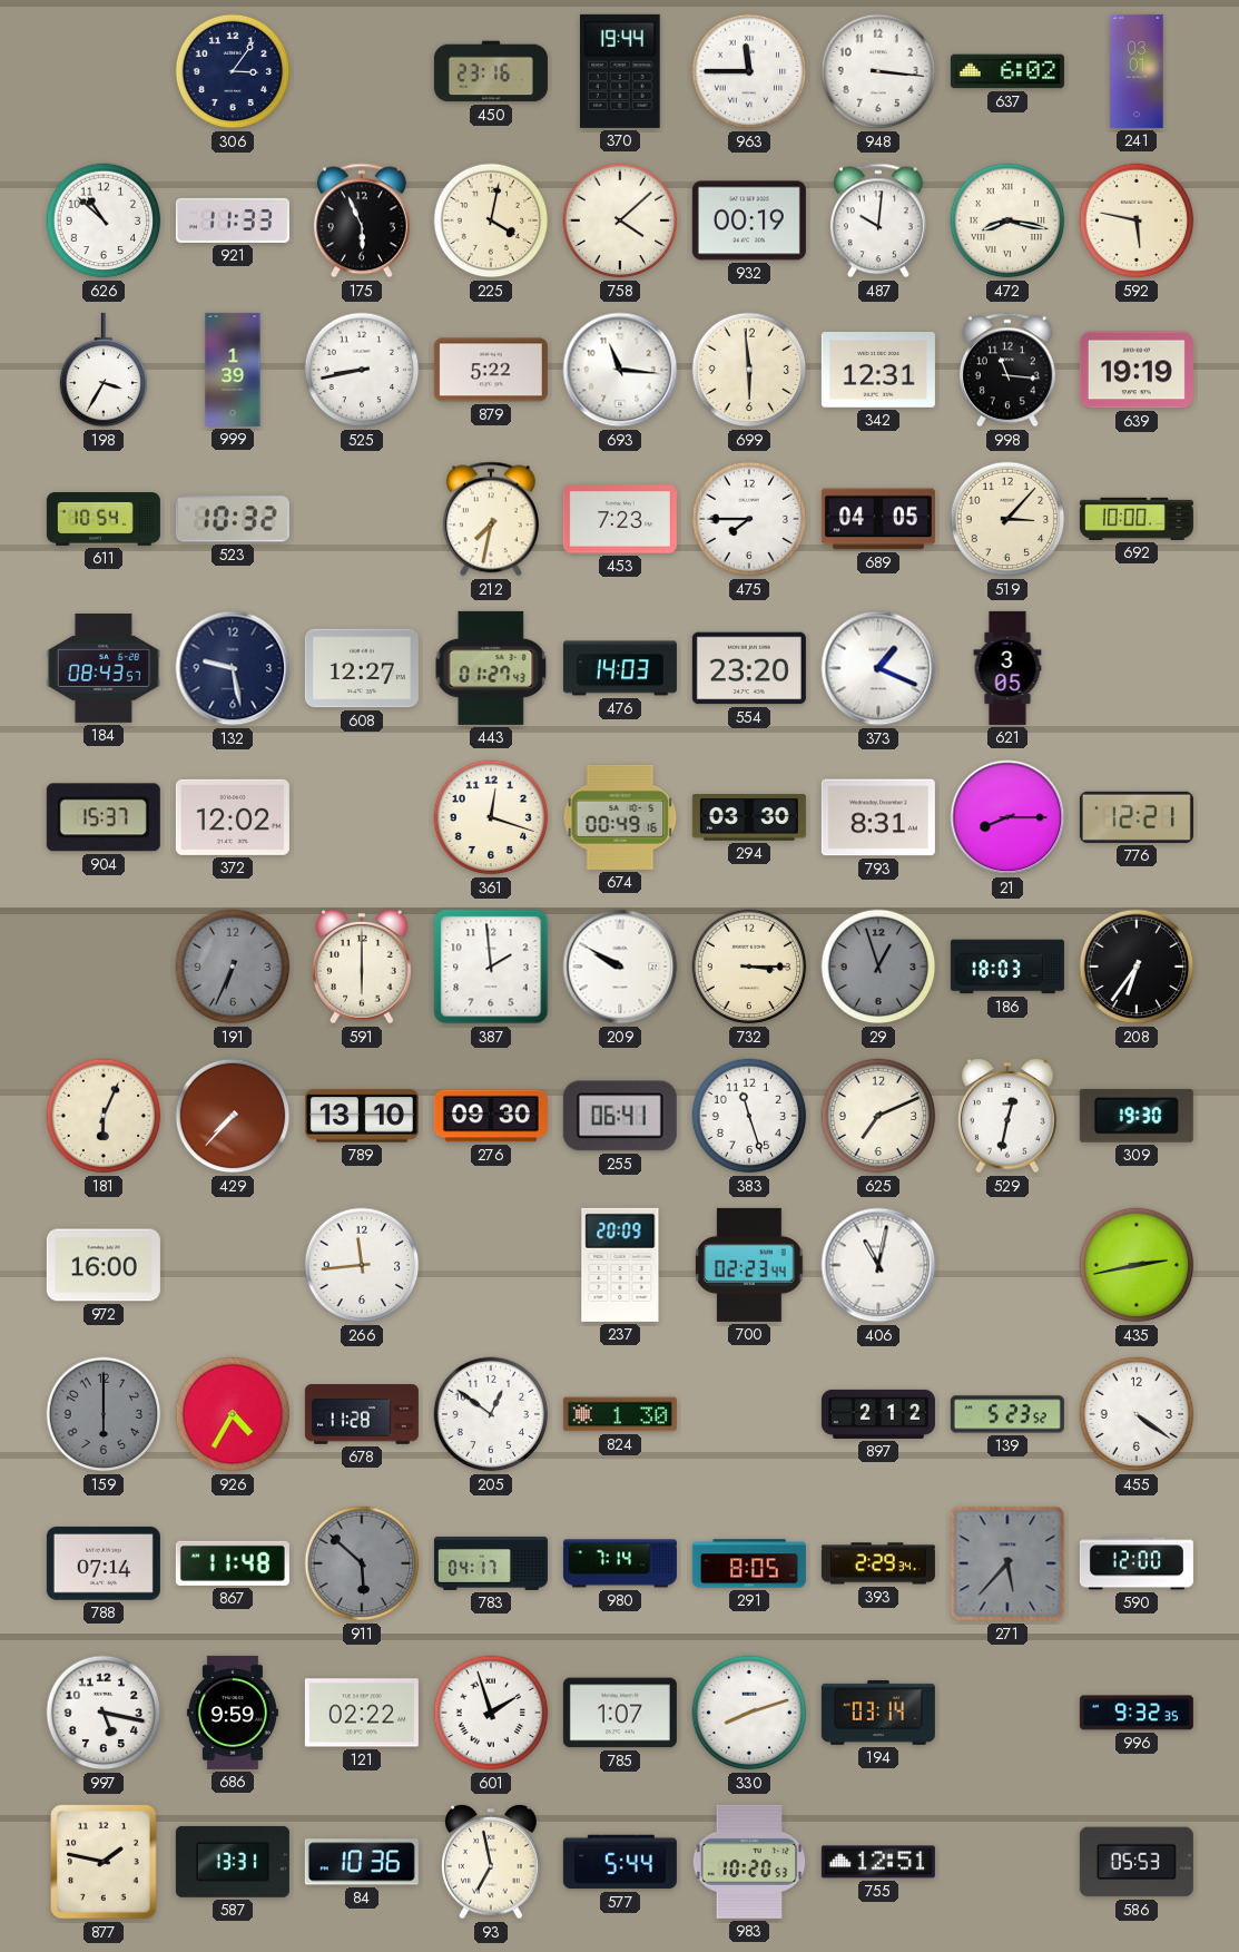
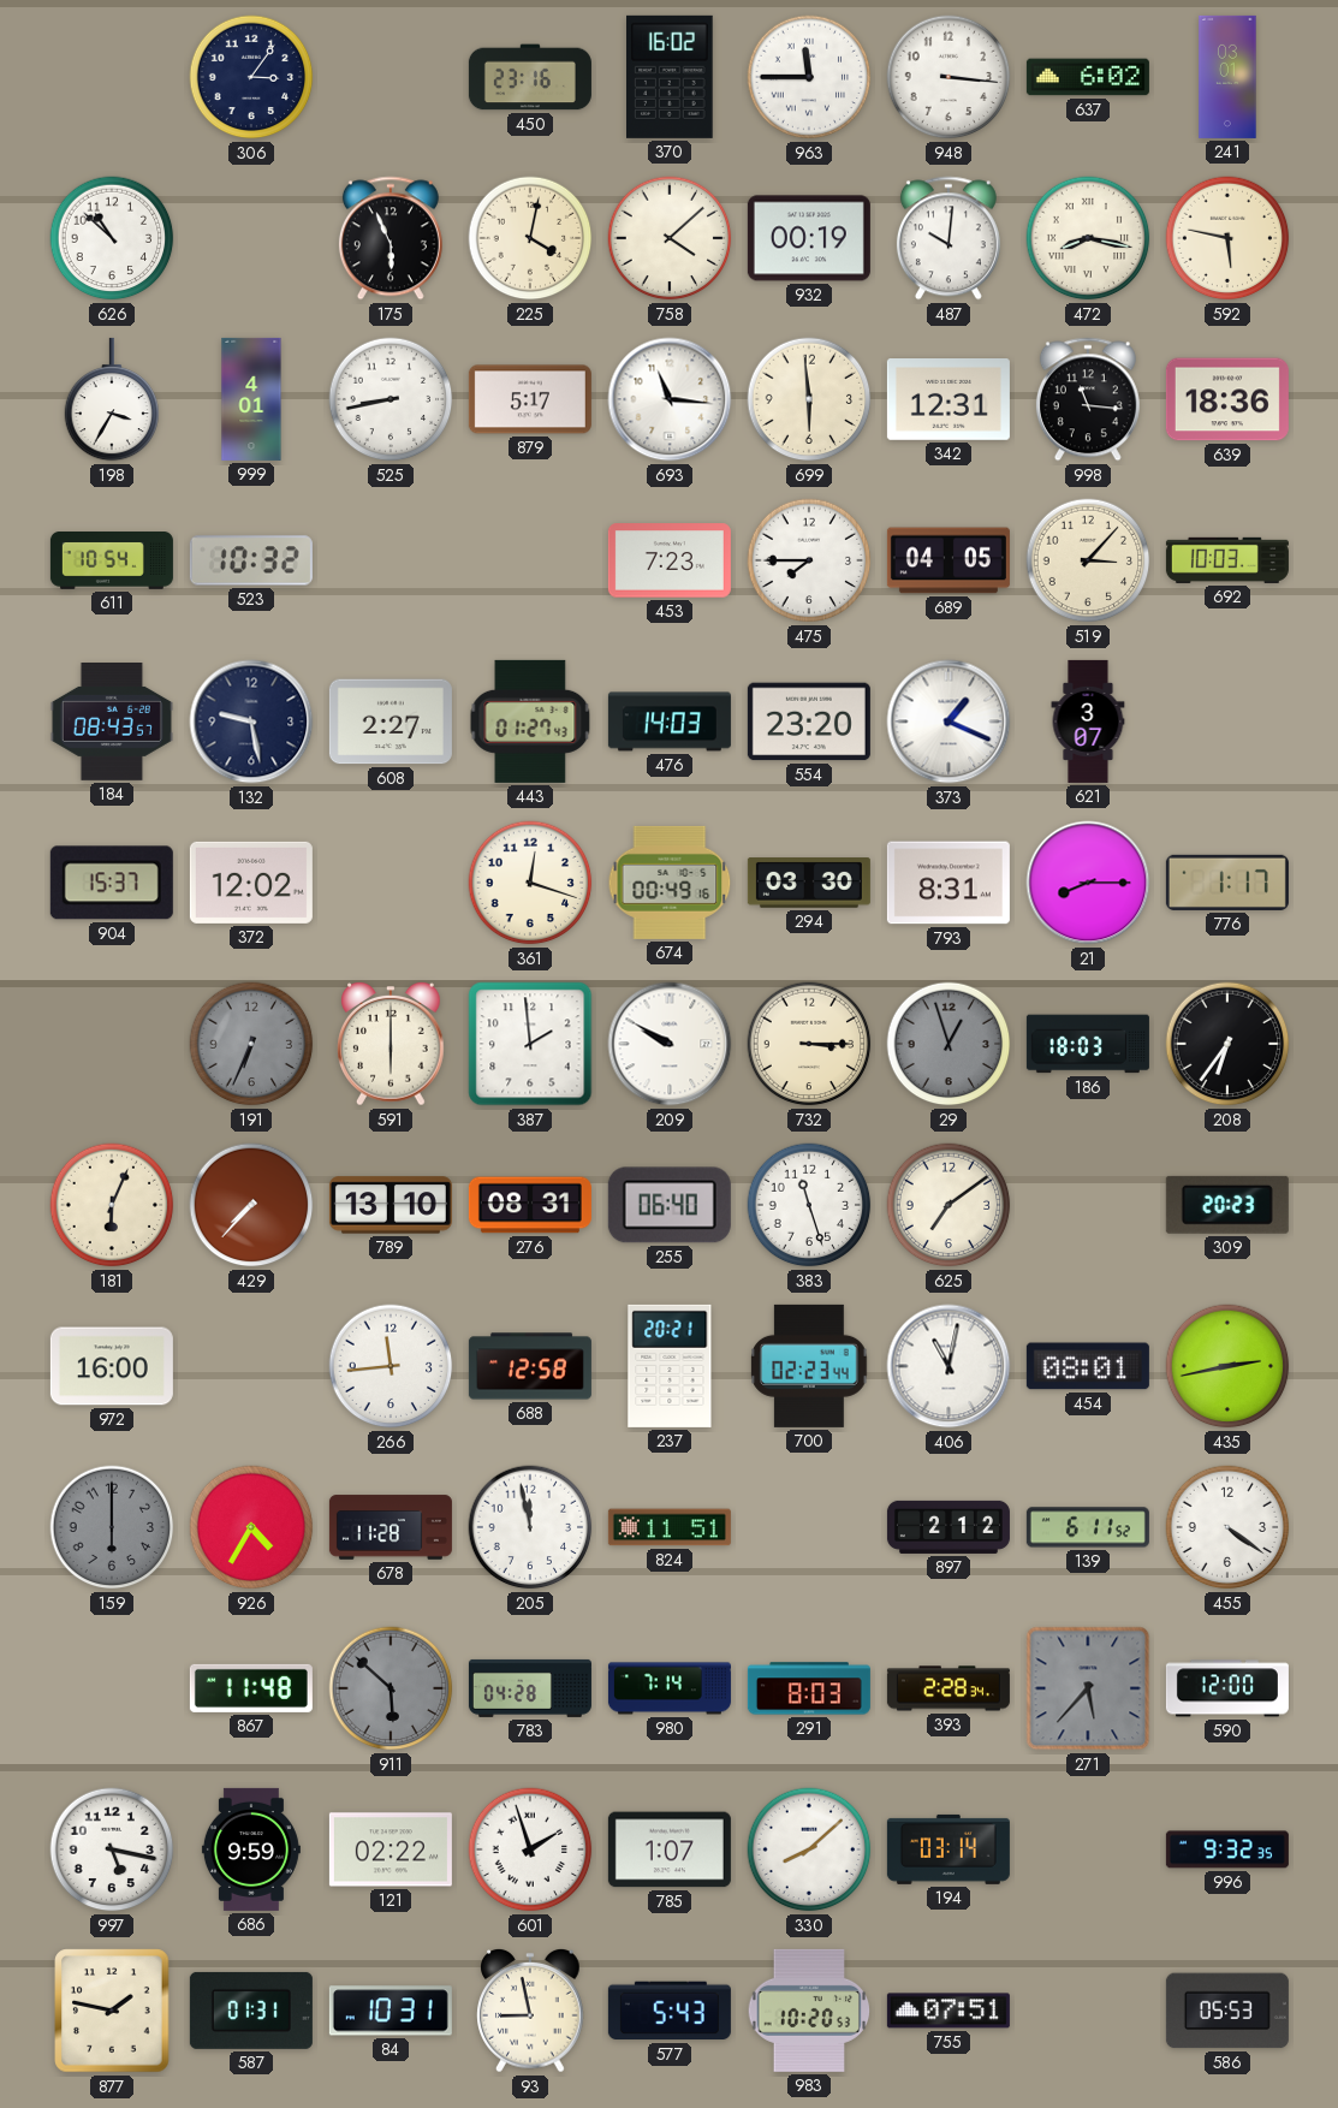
370: 19:44 -> 16:02
921: 11:33 -> none
999: 1:39 -> 4:01
879: 5:22 -> 5:17
639: 19:19 -> 18:36
212: 7:32 -> none
692: 10:00 -> 10:03
608: 12:27 -> 2:27
621: 3:05 -> 3:07
776: 12:21 -> 1:17
276: 09:30 -> 08:31
255: 06:41 -> 06:40
625: 7:11 -> 7:09
529: 12:32 -> none
309: 19:30 -> 20:23
688: none -> 12:58
237: 20:09 -> 20:21
454: none -> 08:01
205: 12:51 -> 11:58
824: 1:30 -> 11:51
139: 5:23 -> 6:11
788: 07:14 -> none
783: 04:17 -> 04:28
291: 8:05 -> 8:03
393: 2:29 -> 2:28
330: 8:12 -> 8:08
587: 13:31 -> 01:31
84: 10:36 -> 10:31
93: 6:58 -> 8:58
577: 5:44 -> 5:43
755: 12:51 -> 07:51
